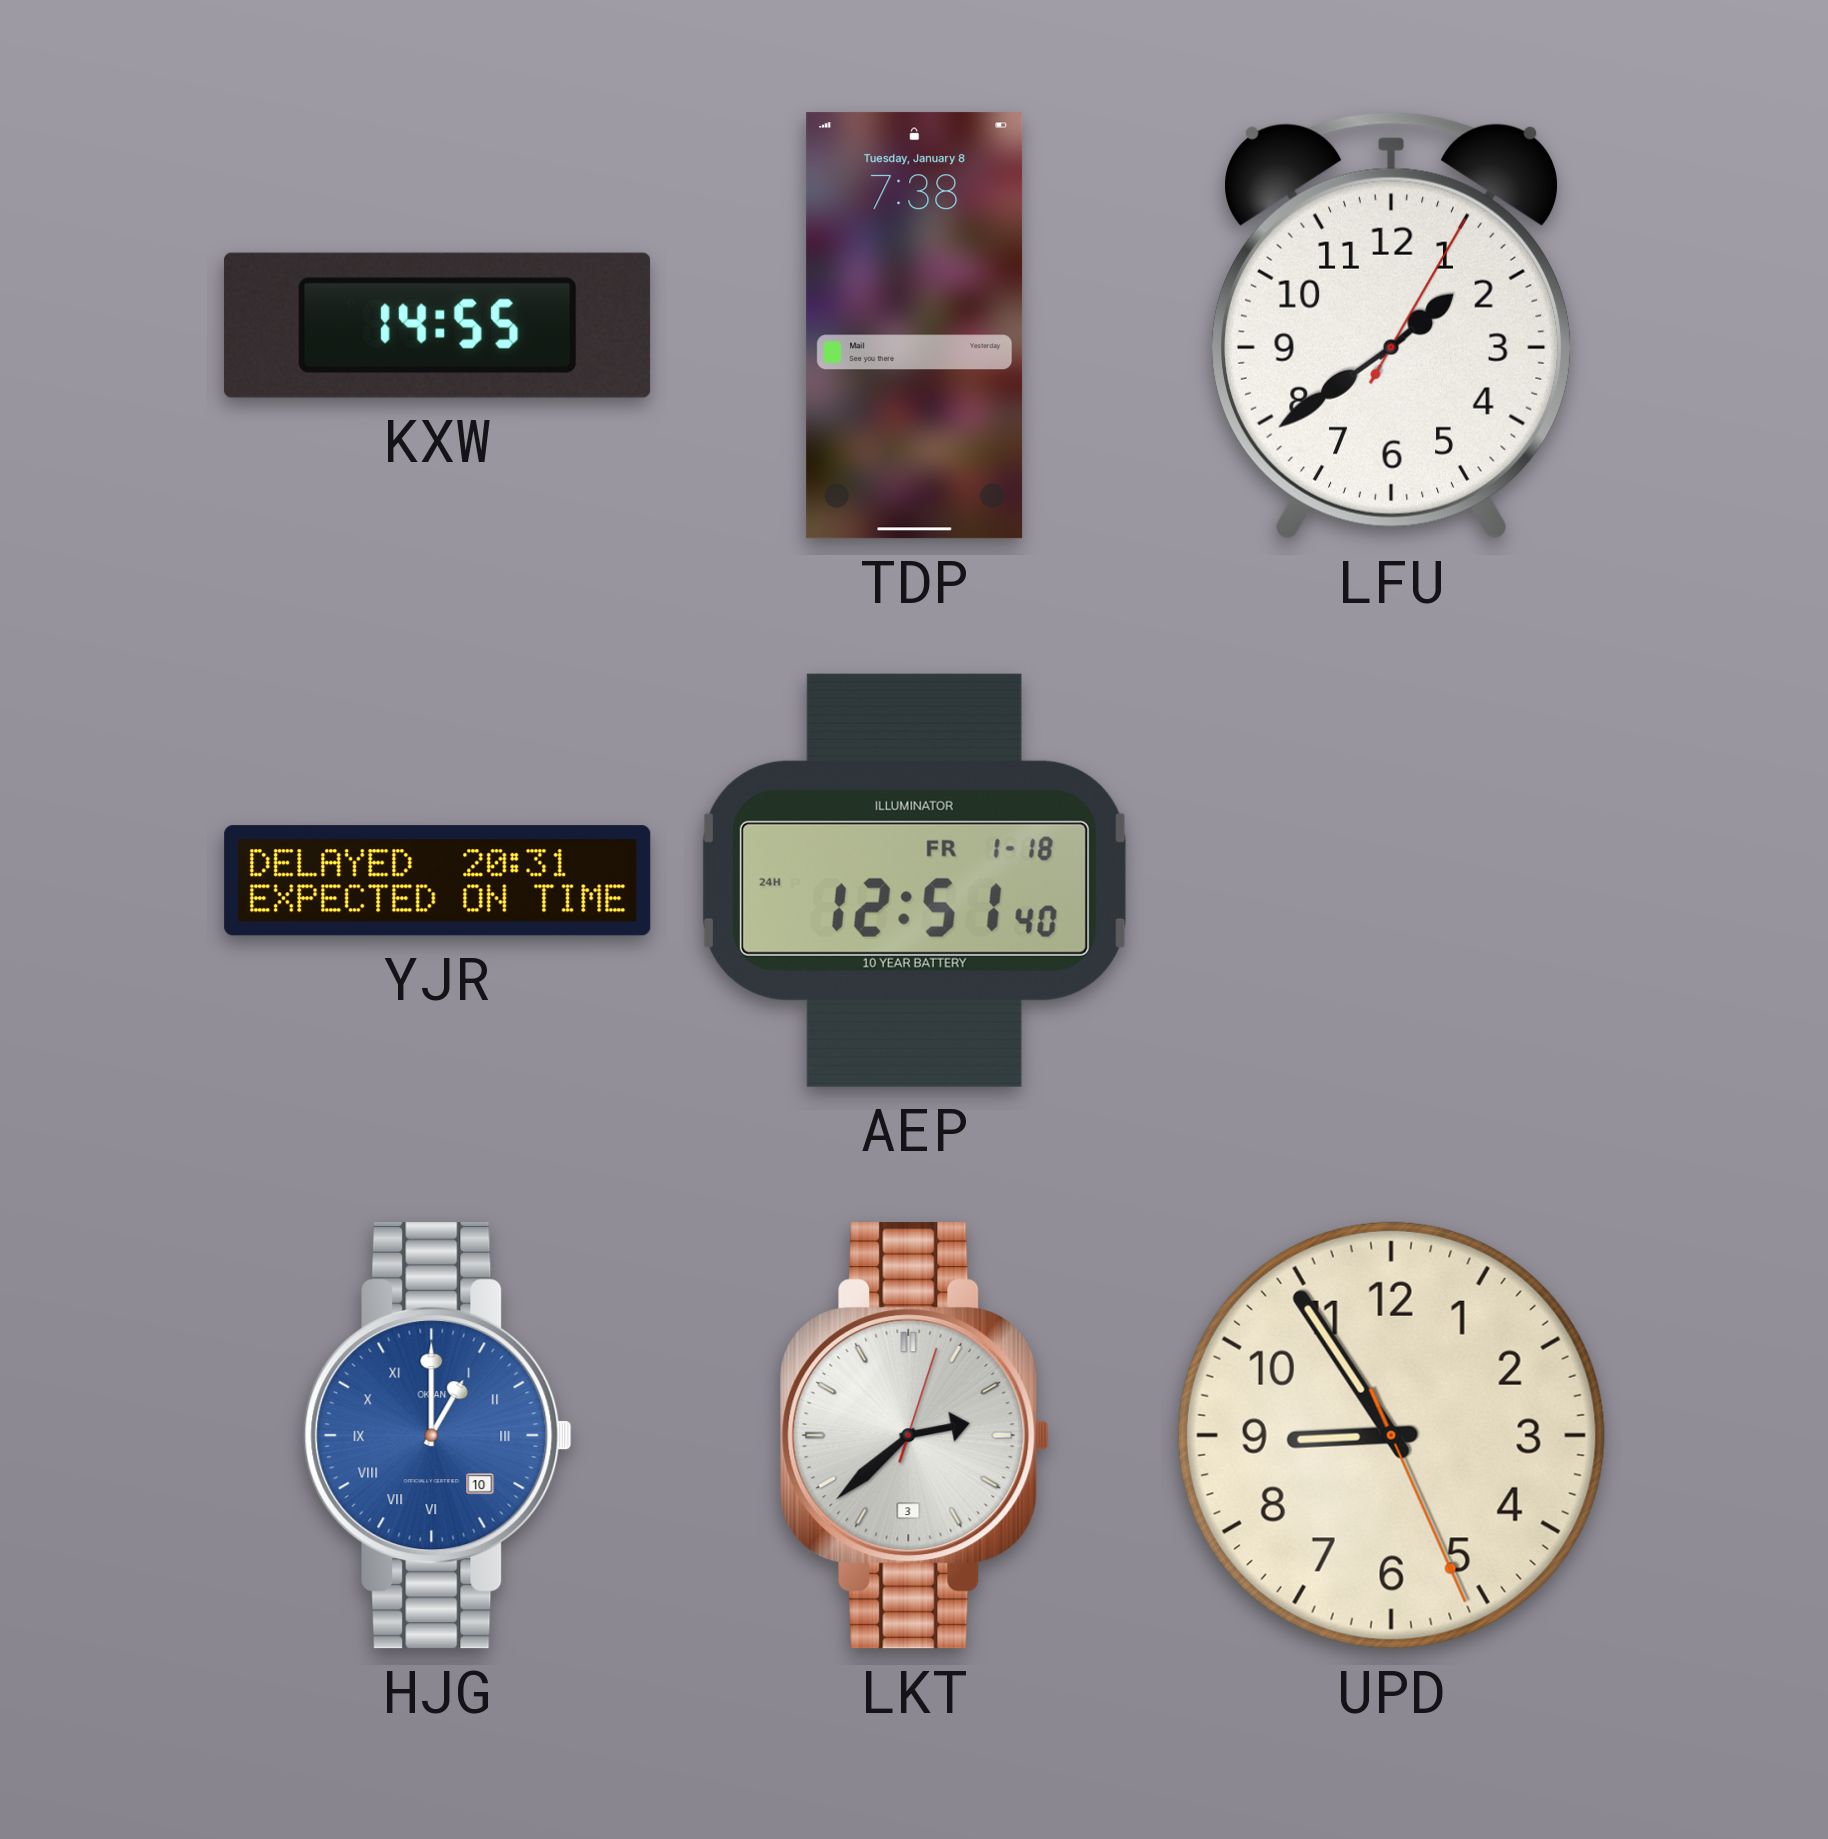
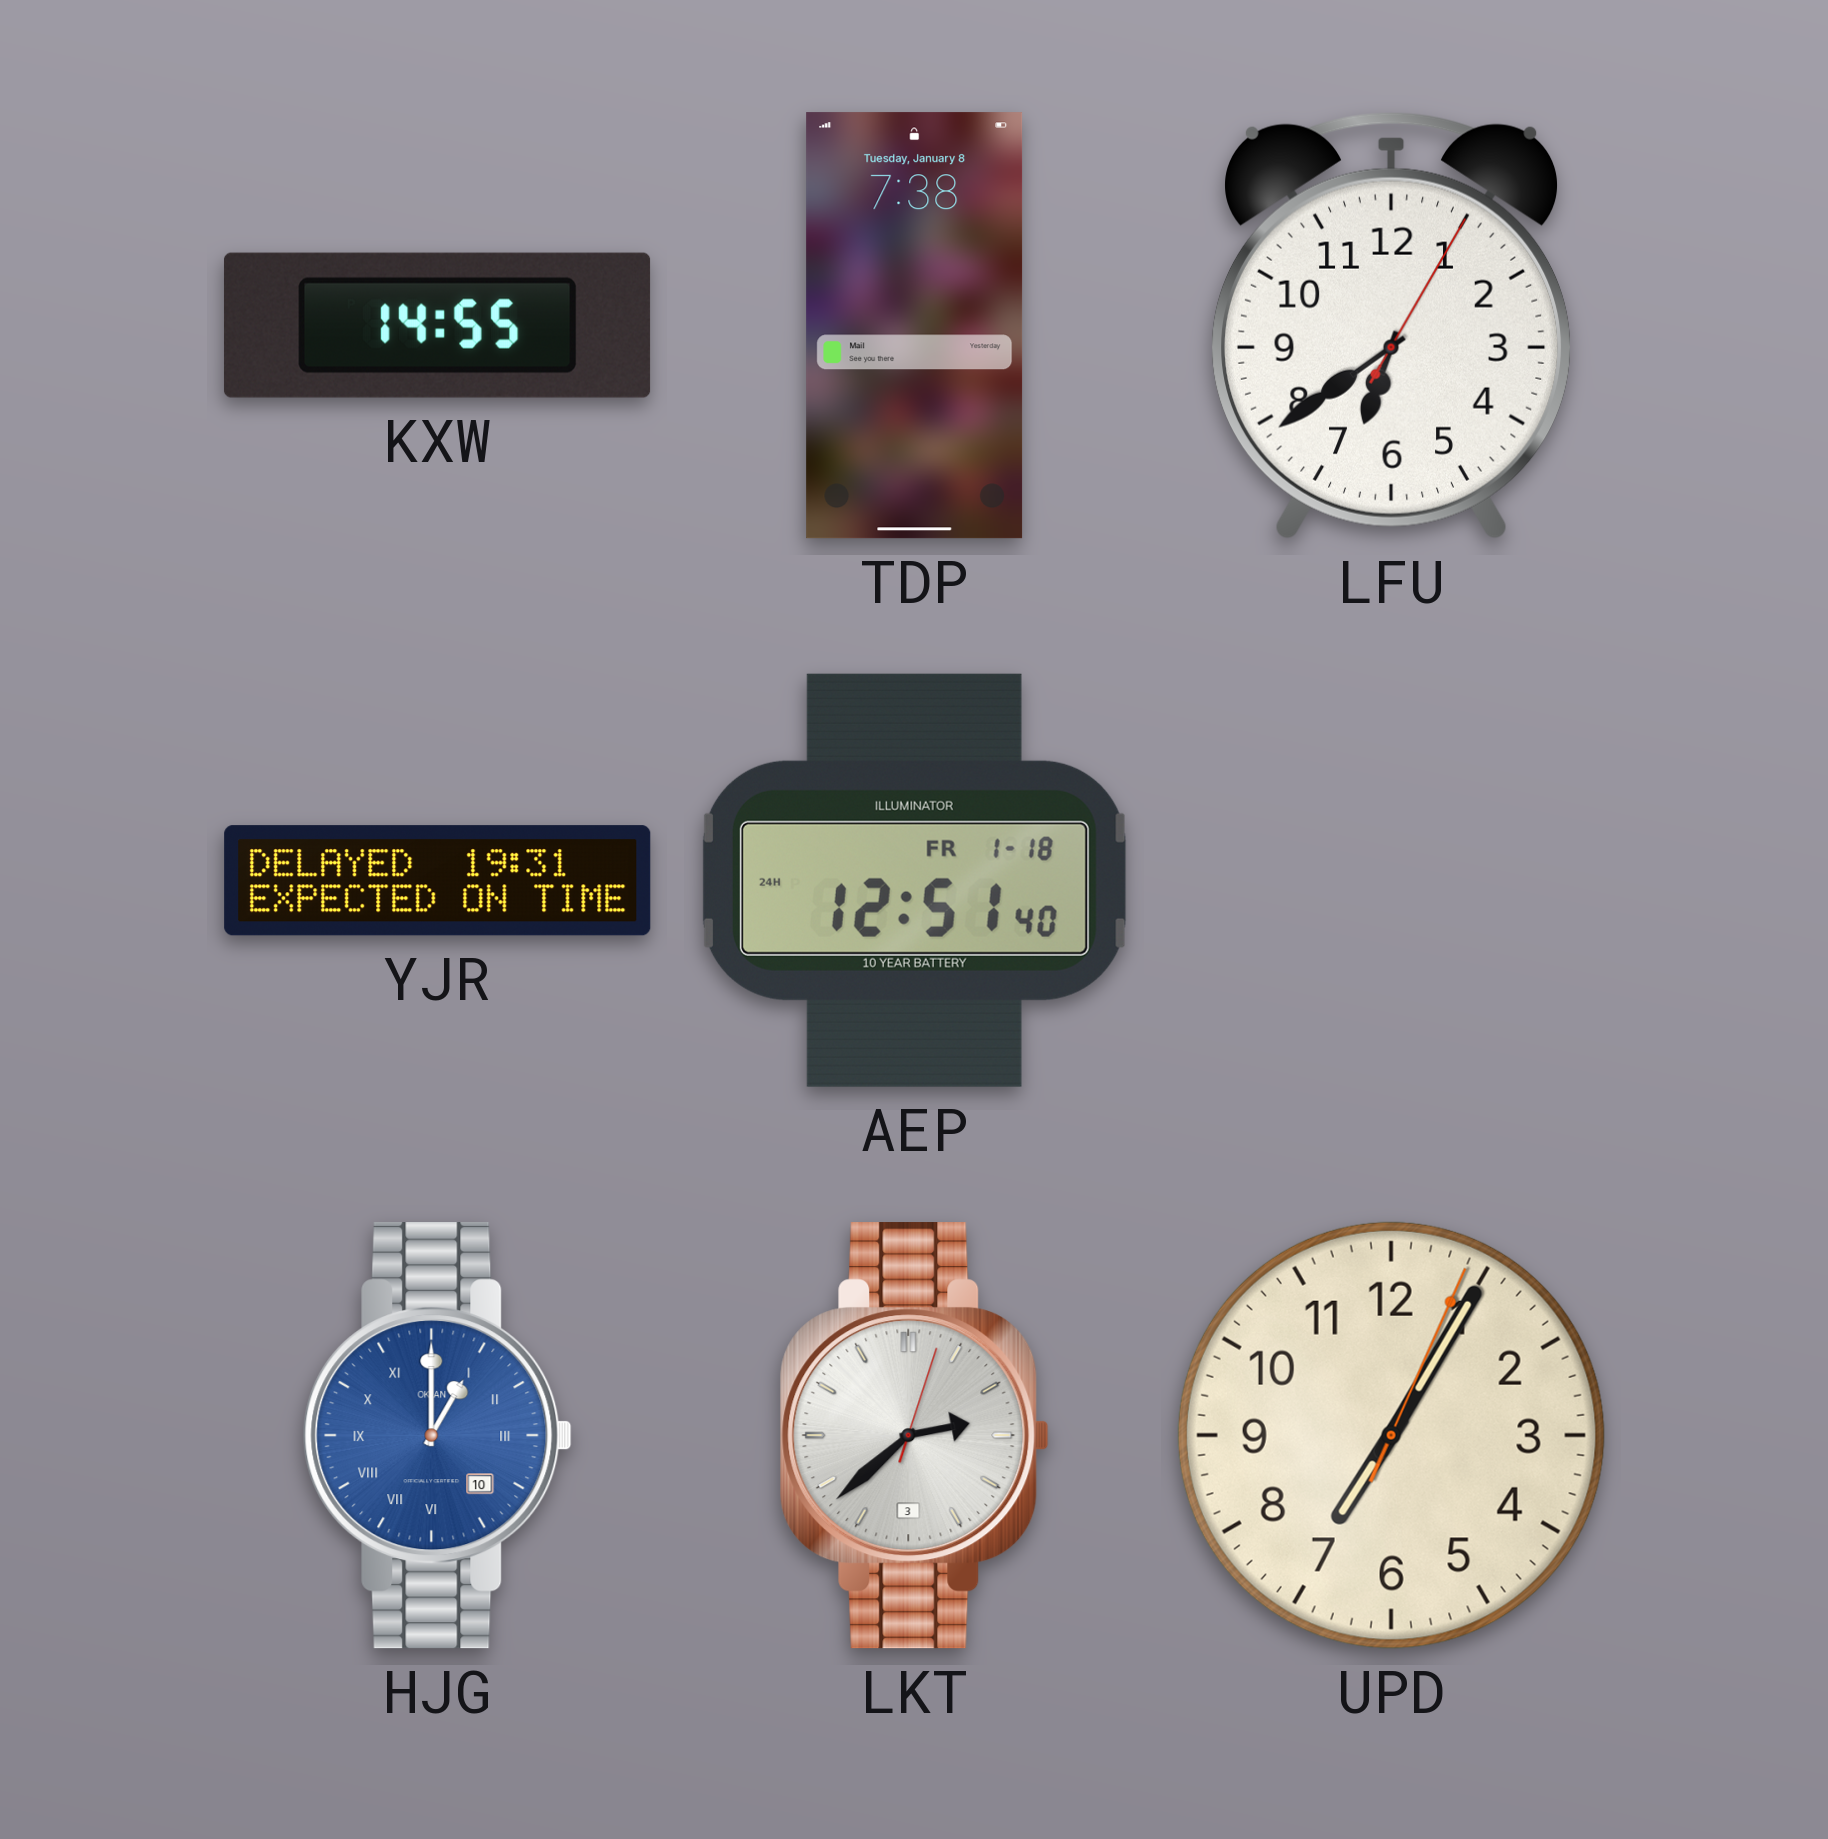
LFU: 1:39 -> 6:39
YJR: 20:31 -> 19:31
UPD: 8:54 -> 7:05
